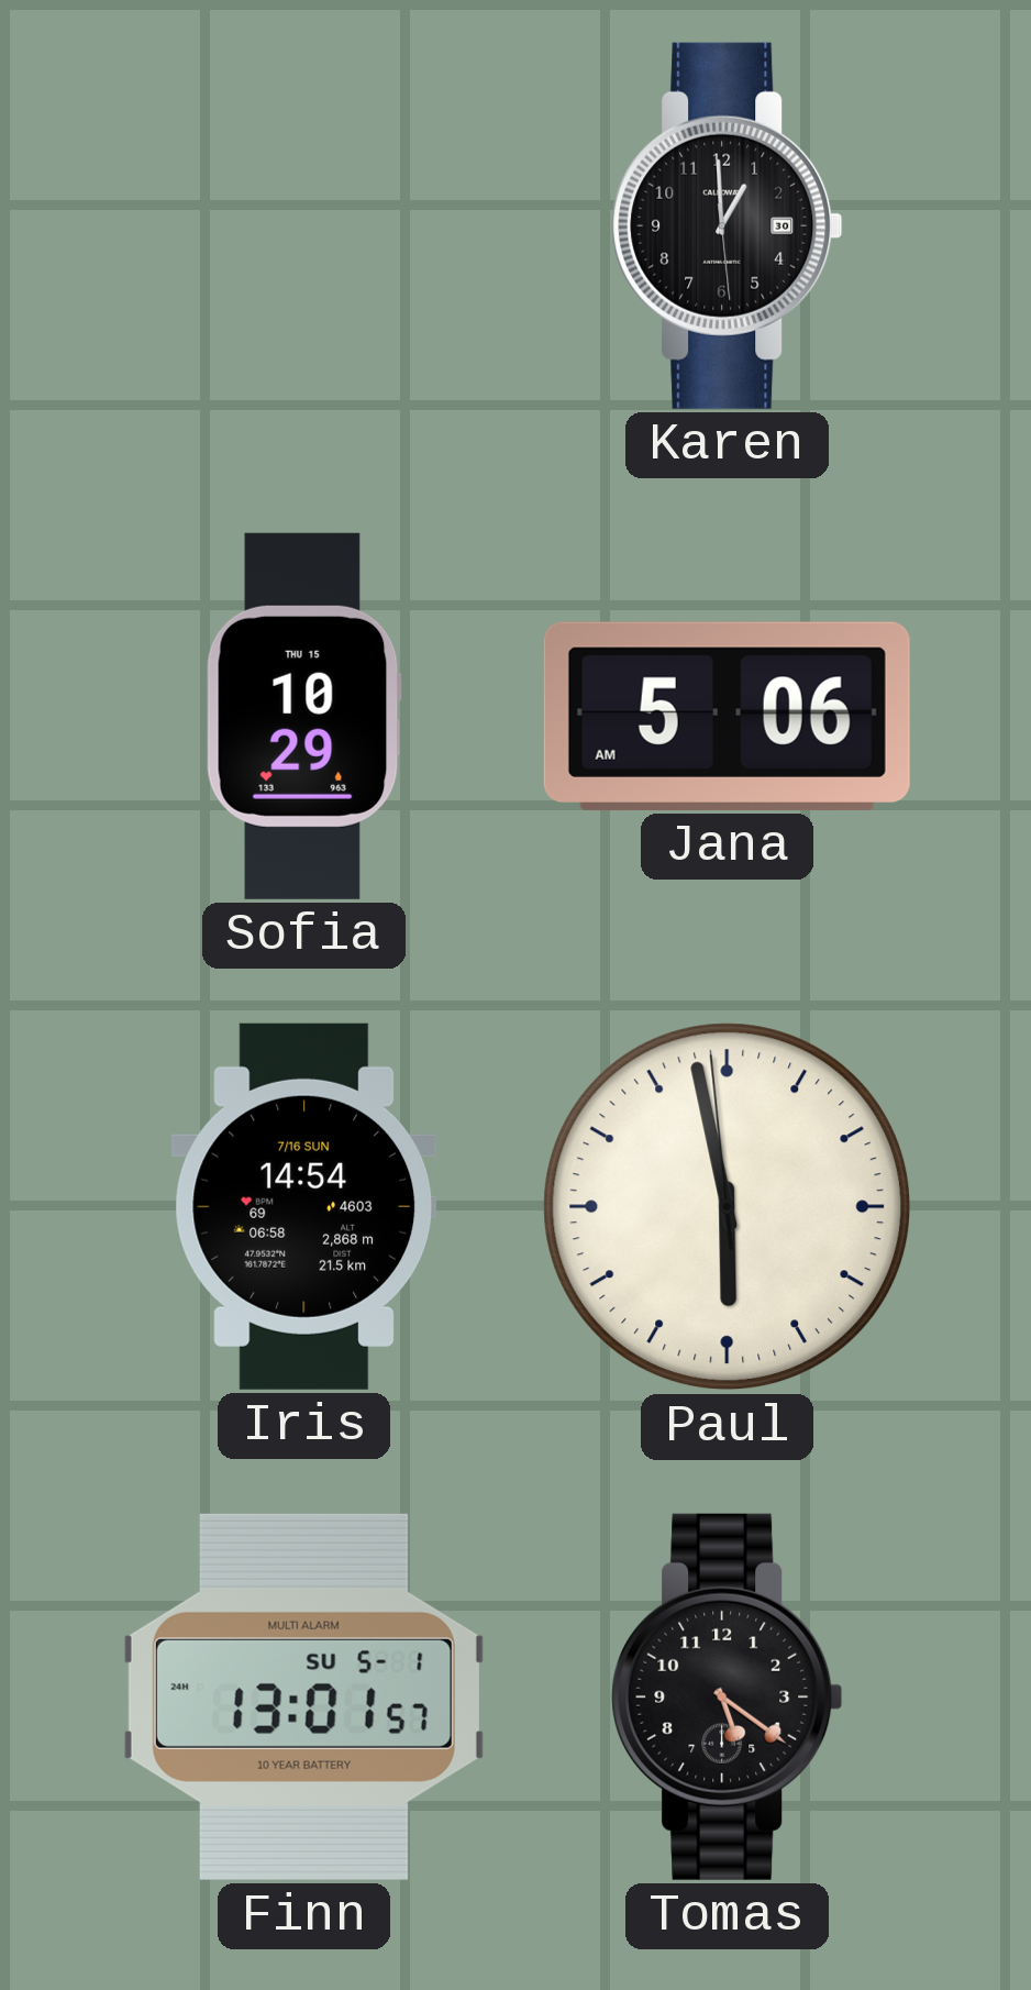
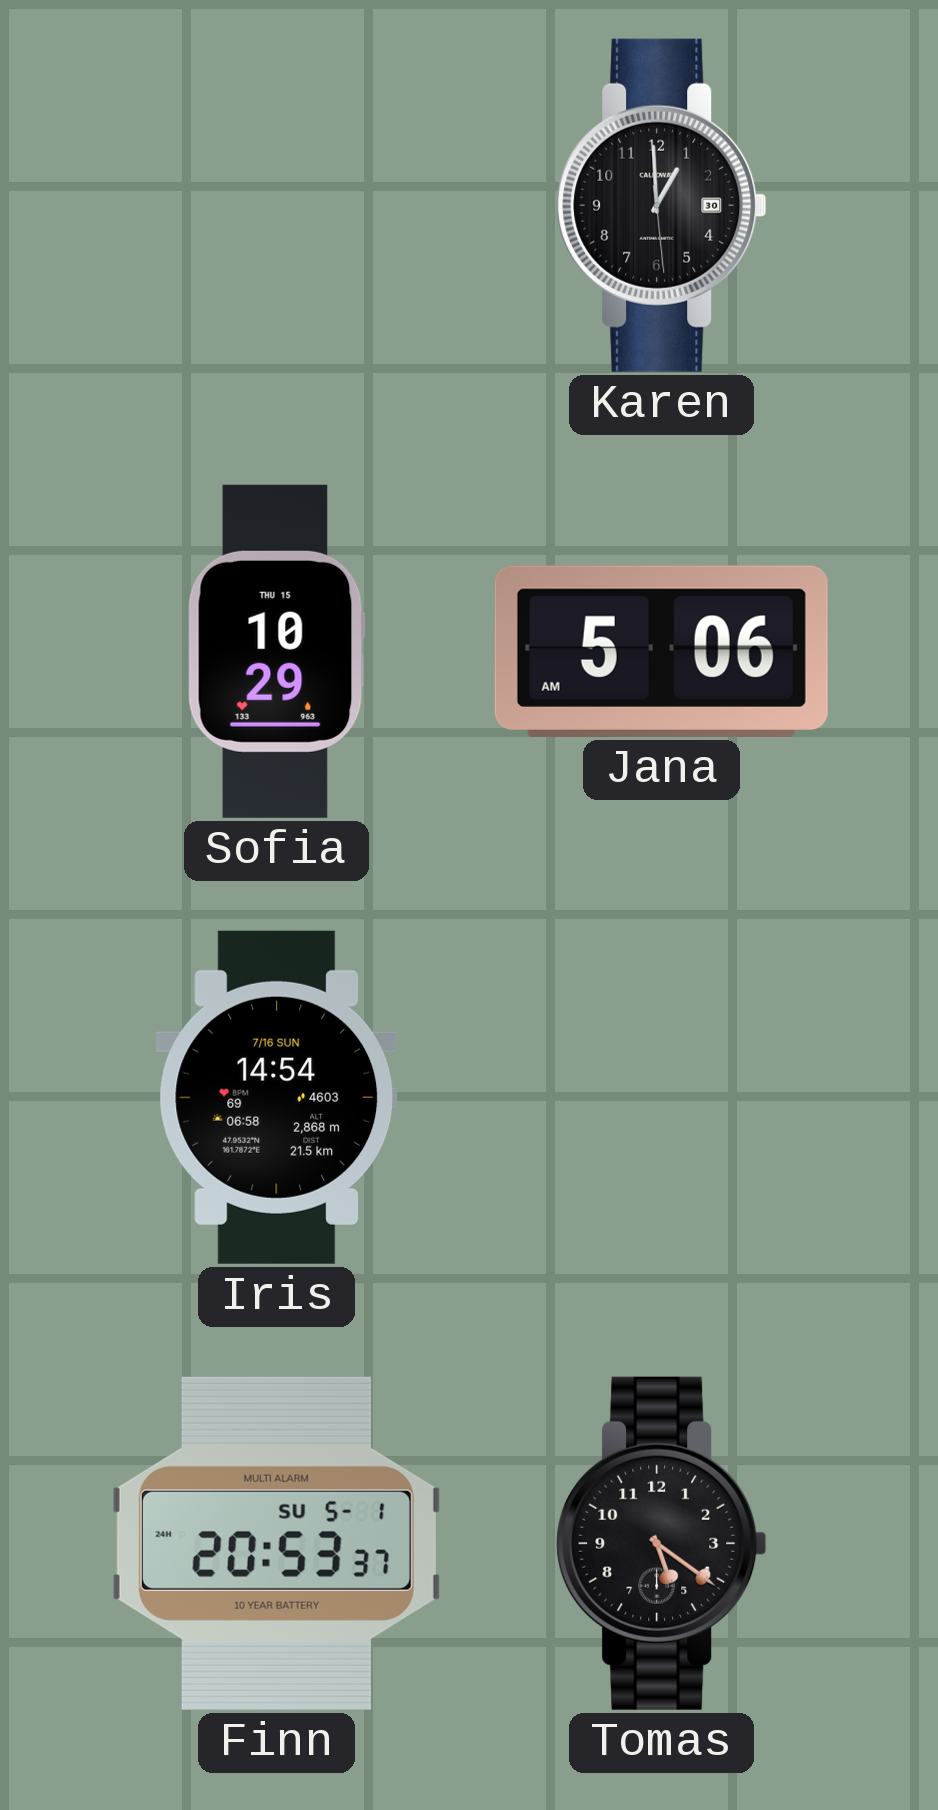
Paul: 5:57 -> none
Finn: 13:01 -> 20:53
